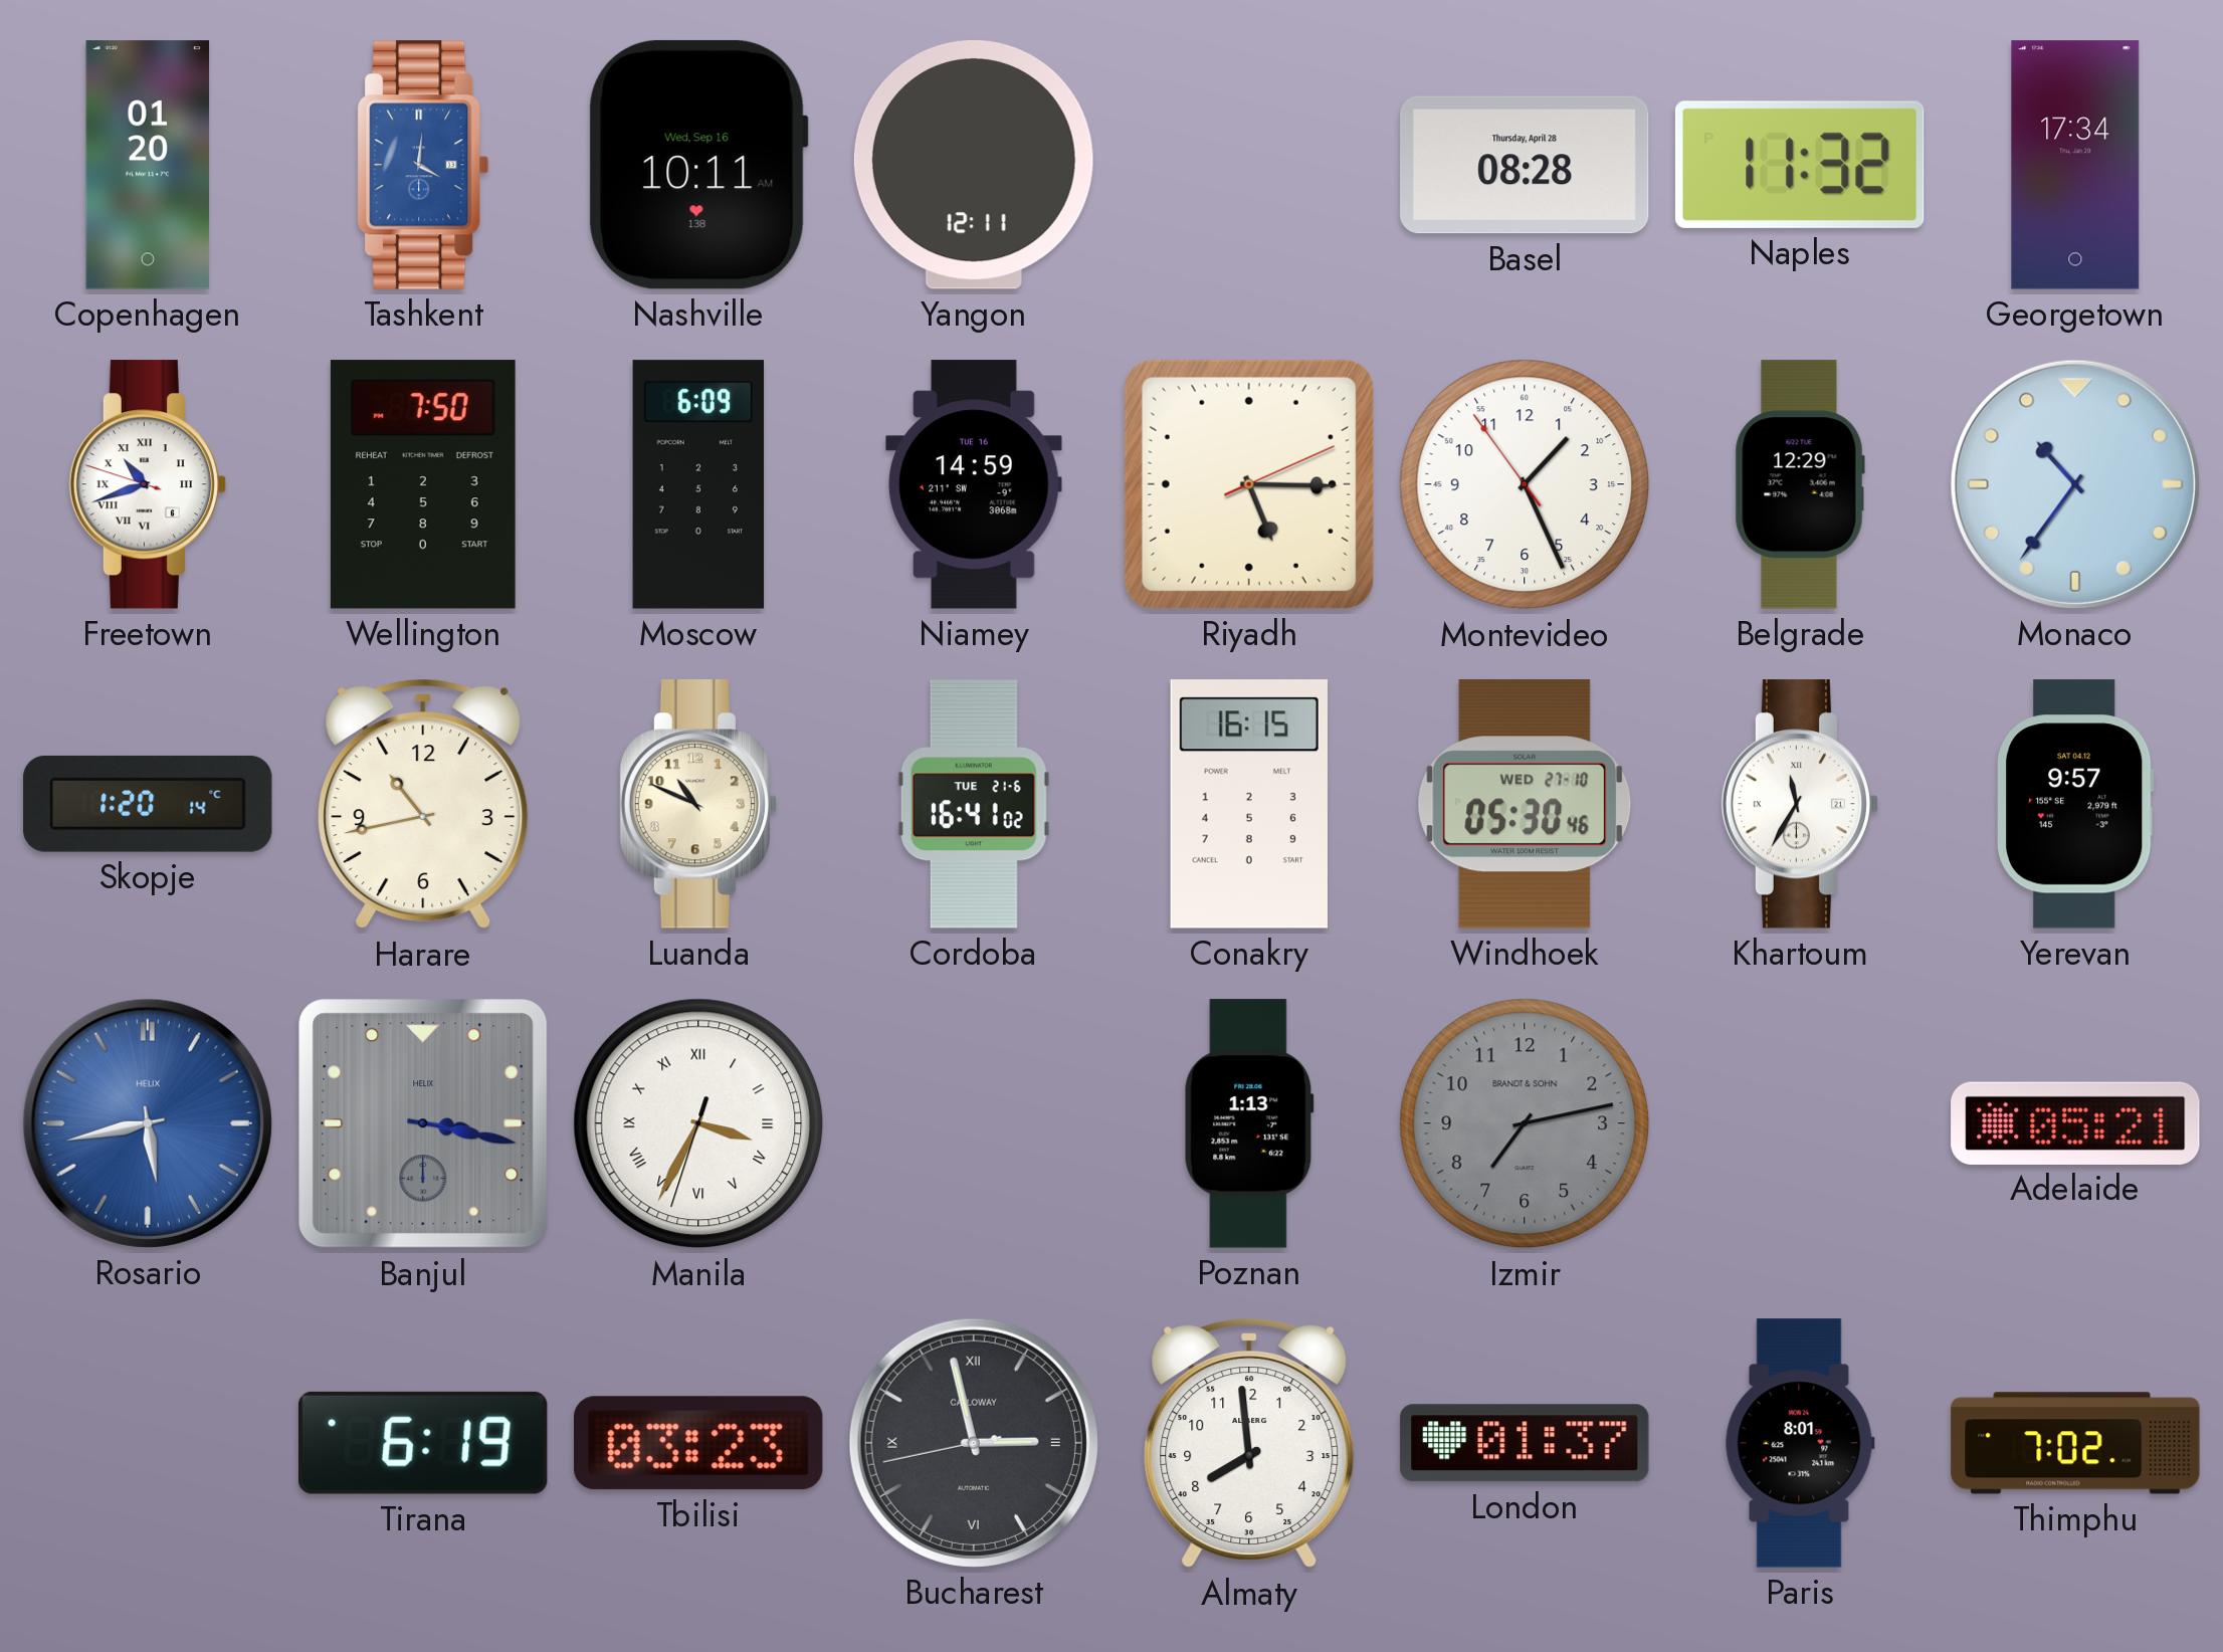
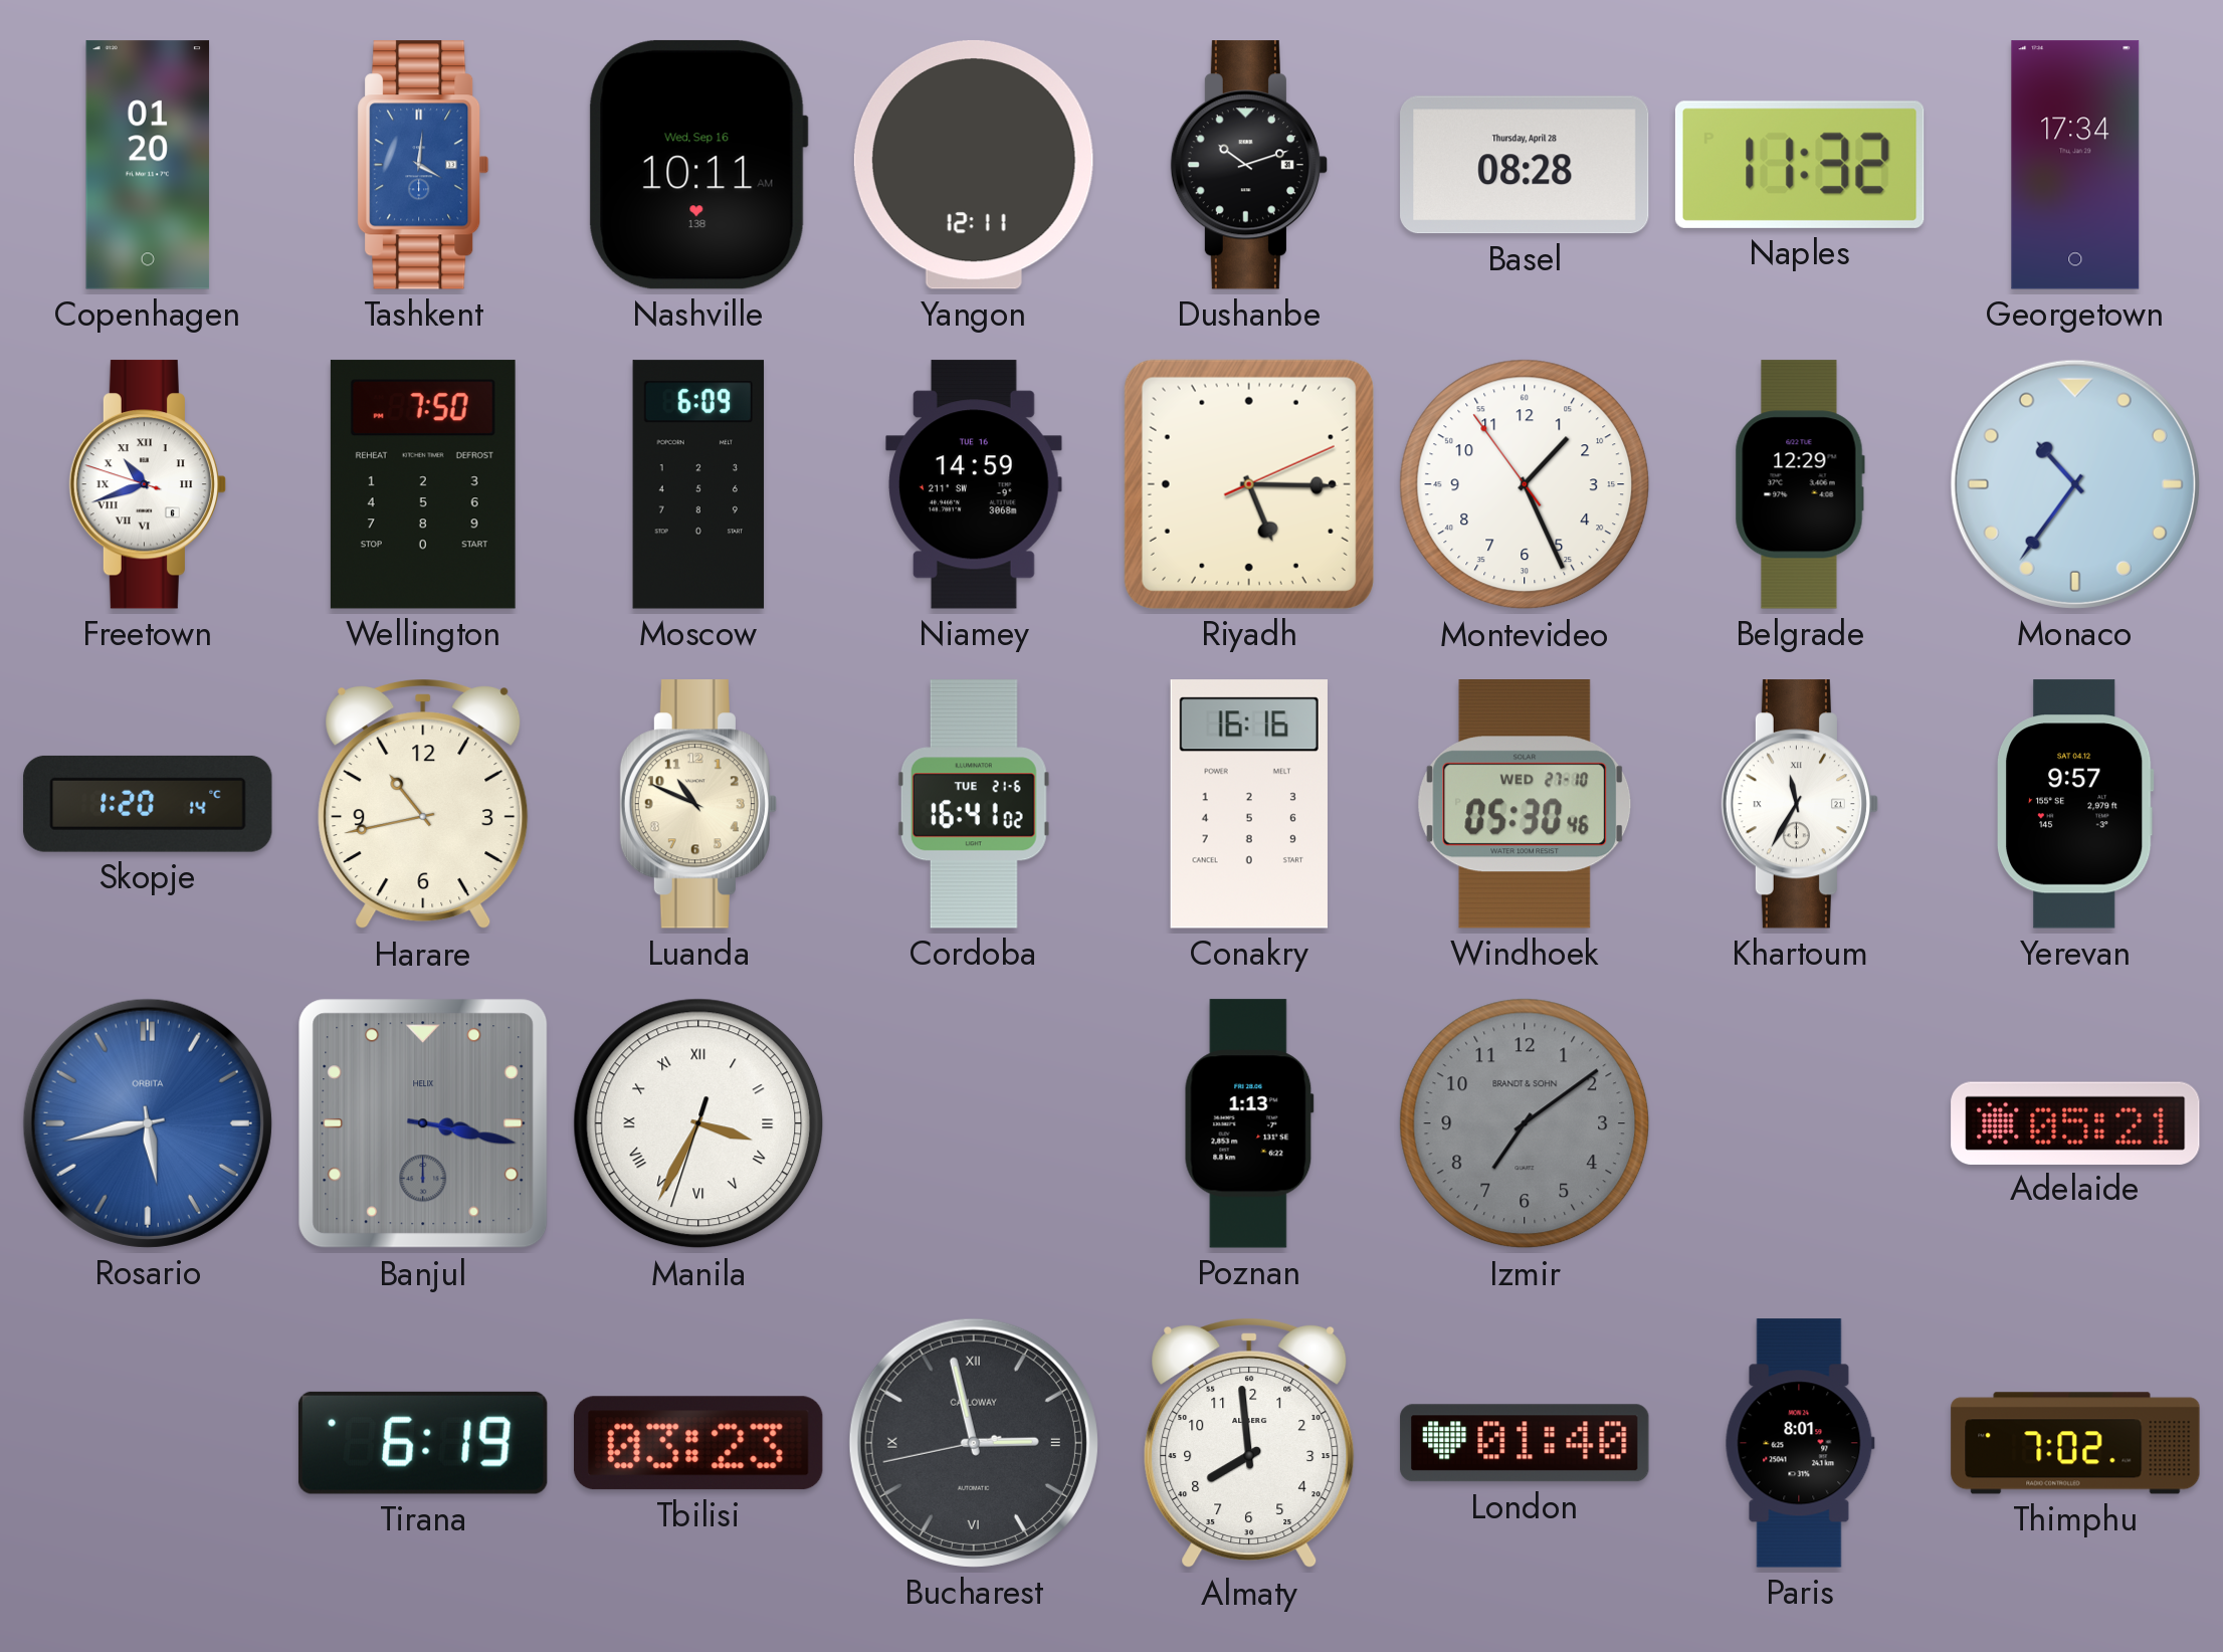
Dushanbe: none -> 10:12
Conakry: 16:15 -> 16:16
Rosario brand: HELIX -> ORBITA
Izmir: 7:13 -> 7:09
London: 01:37 -> 01:40
